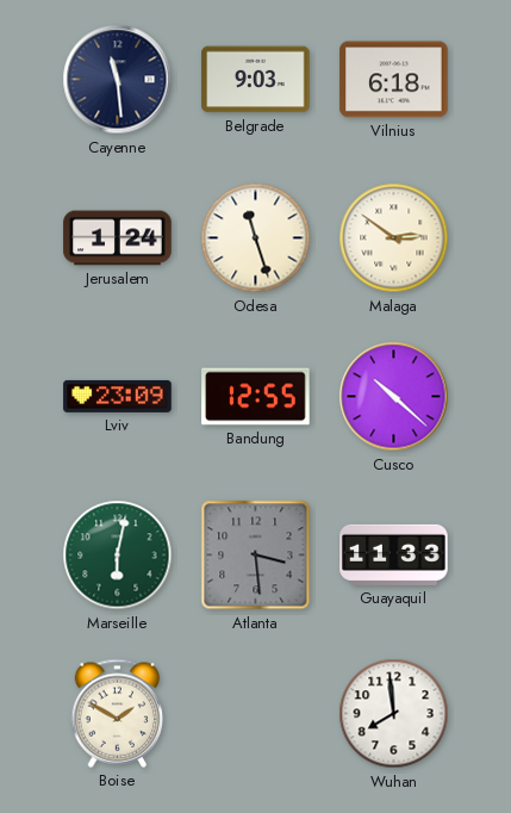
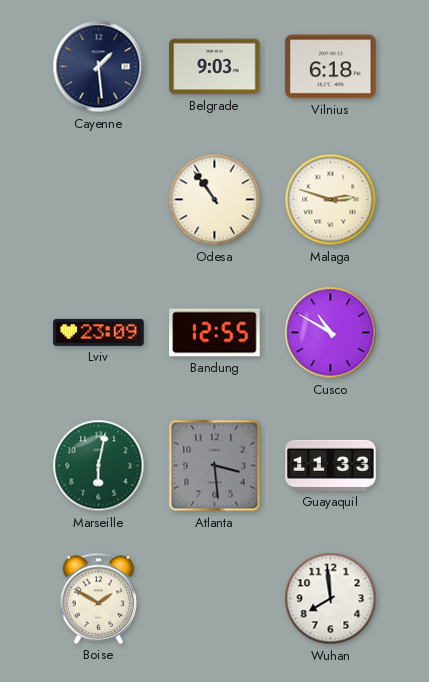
Cayenne: 11:29 -> 1:29
Jerusalem: 1:24 -> none
Odesa: 11:27 -> 10:54
Malaga: 2:51 -> 2:48
Cusco: 10:22 -> 10:50
